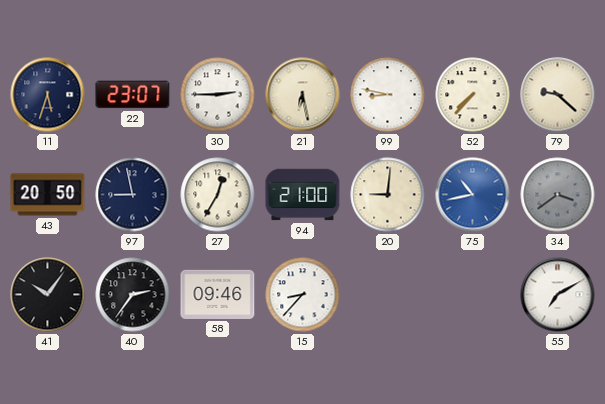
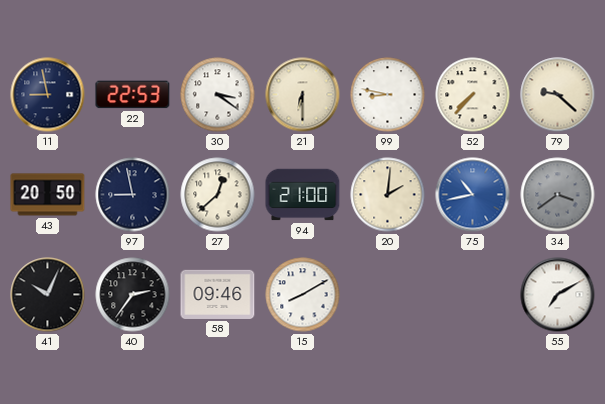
11: 5:33 -> 8:58
22: 23:07 -> 22:53
30: 2:45 -> 3:21
21: 6:28 -> 6:30
27: 12:35 -> 12:38
20: 9:01 -> 2:01
41: 10:06 -> 10:04
15: 8:37 -> 8:10
